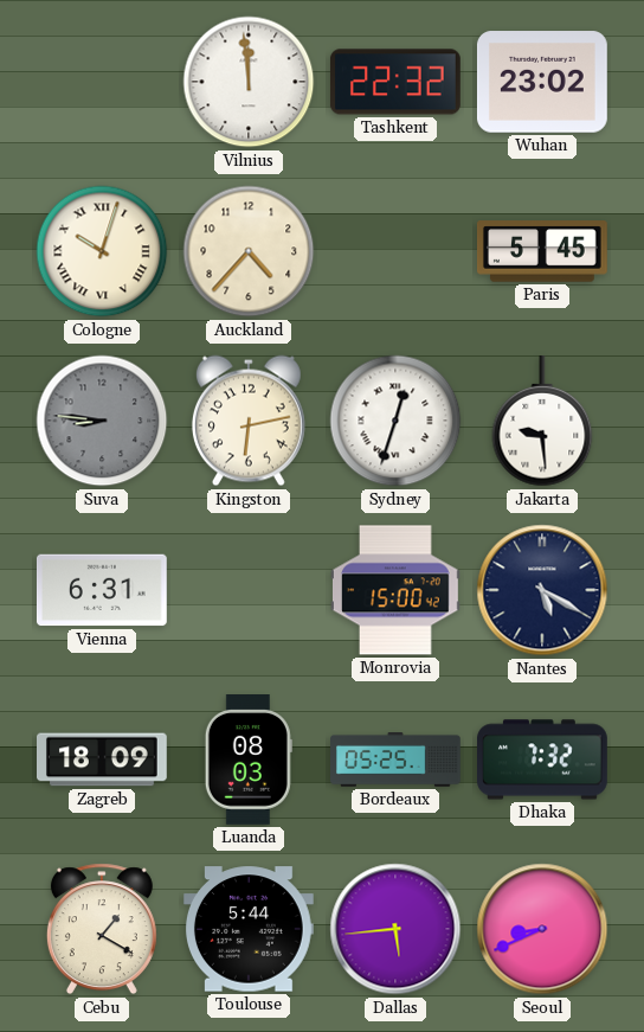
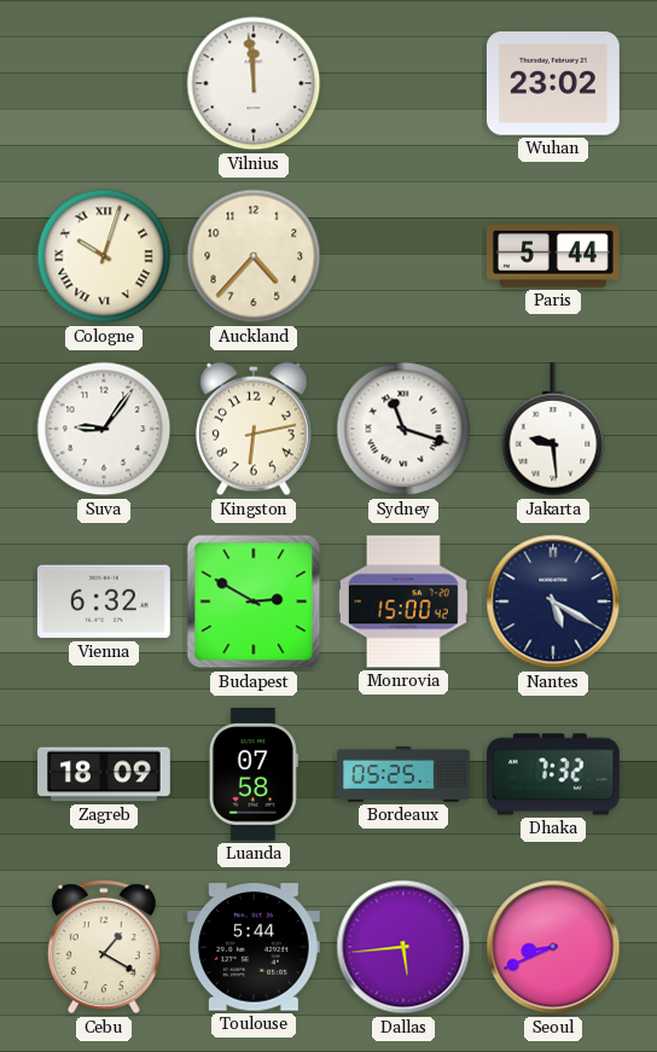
Tashkent: 22:32 -> none
Paris: 5:45 -> 5:44
Suva: 8:46 -> 9:06
Suva dial: grey -> white
Sydney: 12:33 -> 11:18
Vienna: 6:31 -> 6:32
Budapest: none -> 2:50
Luanda: 08:03 -> 07:58
